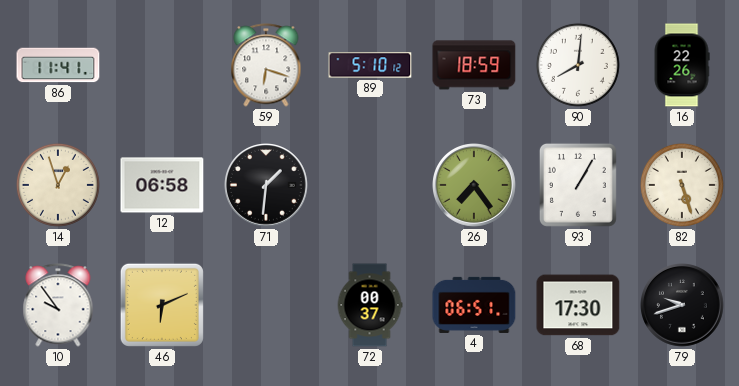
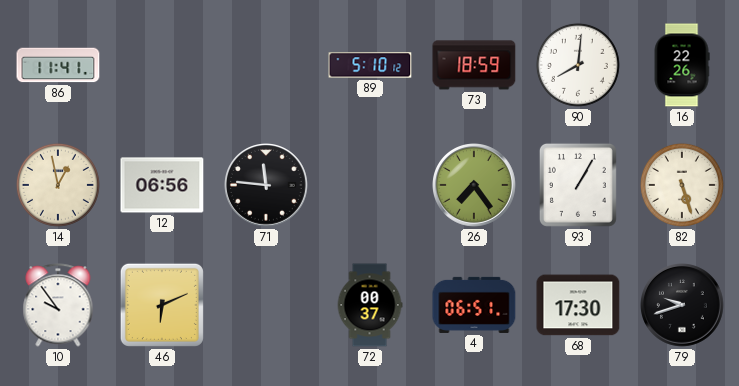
59: 6:18 -> none
14: 12:57 -> 12:58
12: 06:58 -> 06:56
71: 1:31 -> 11:46
